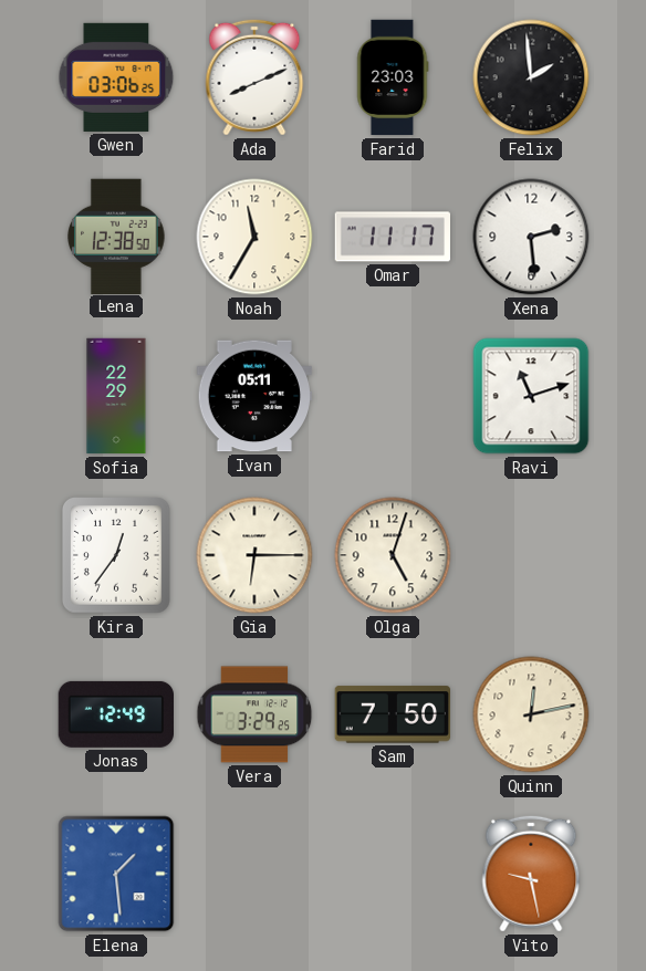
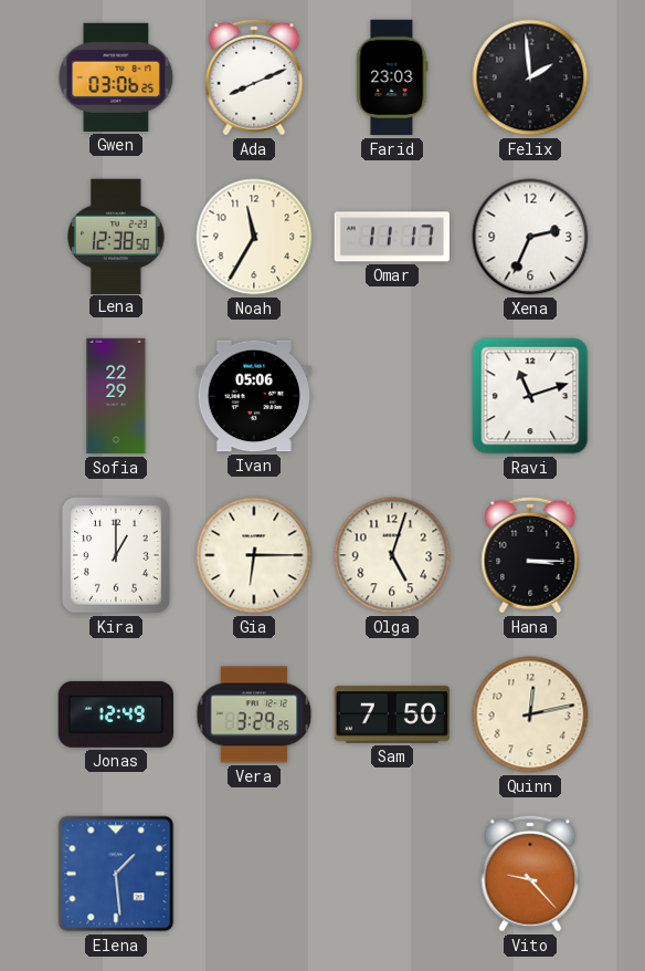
Xena: 2:29 -> 2:34
Ivan: 05:11 -> 05:06
Kira: 12:36 -> 1:00
Hana: none -> 3:15
Vito: 9:28 -> 9:23
